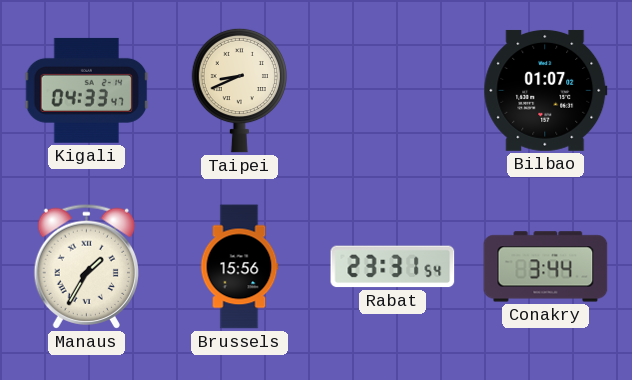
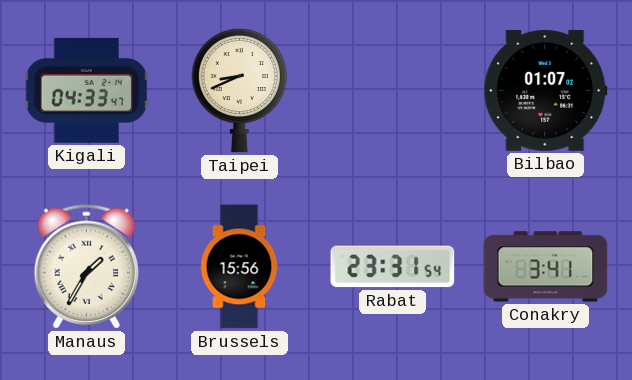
Conakry: 3:44 -> 3:41
